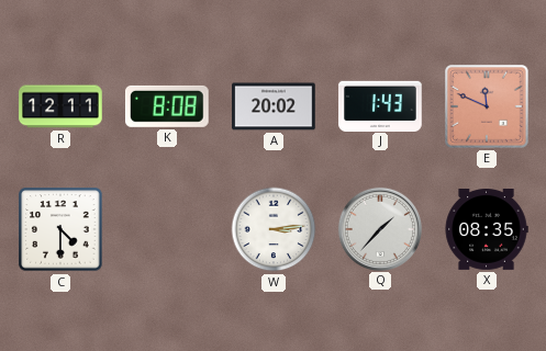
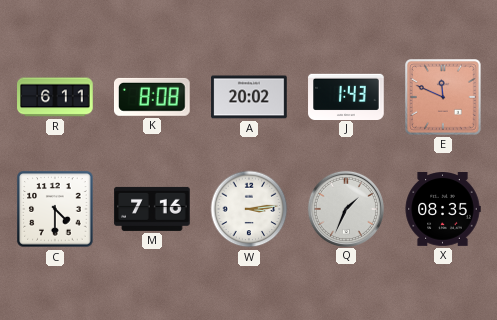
R: 12:11 -> 6:11
M: none -> 7:16
Q: 1:37 -> 1:34
